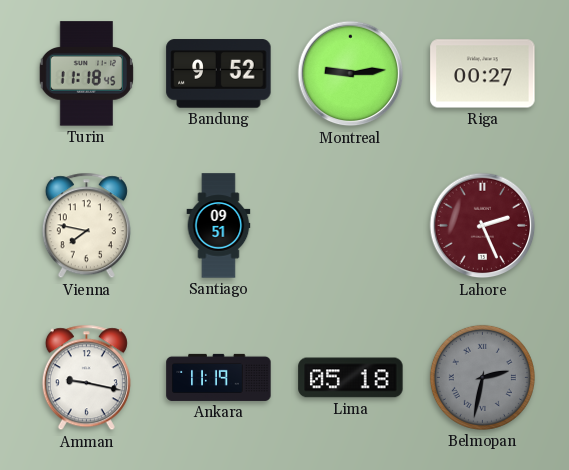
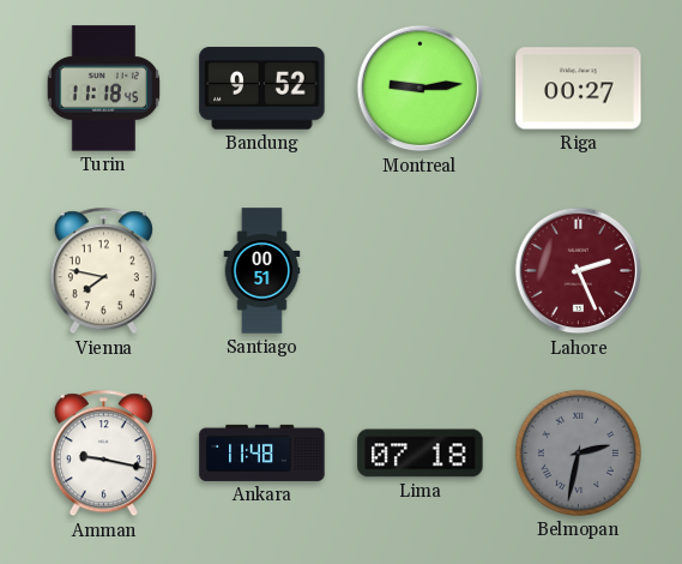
Santiago: 09:51 -> 00:51
Ankara: 11:19 -> 11:48
Lima: 05:18 -> 07:18
